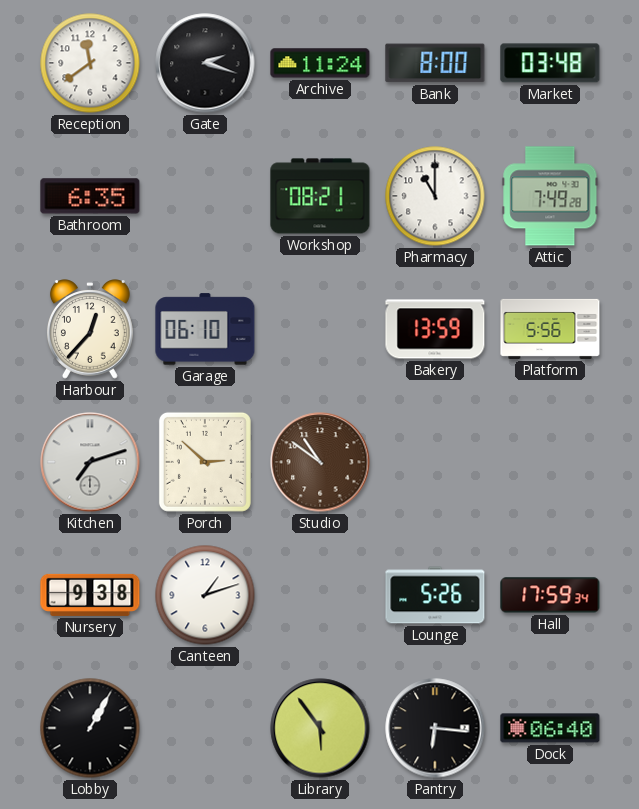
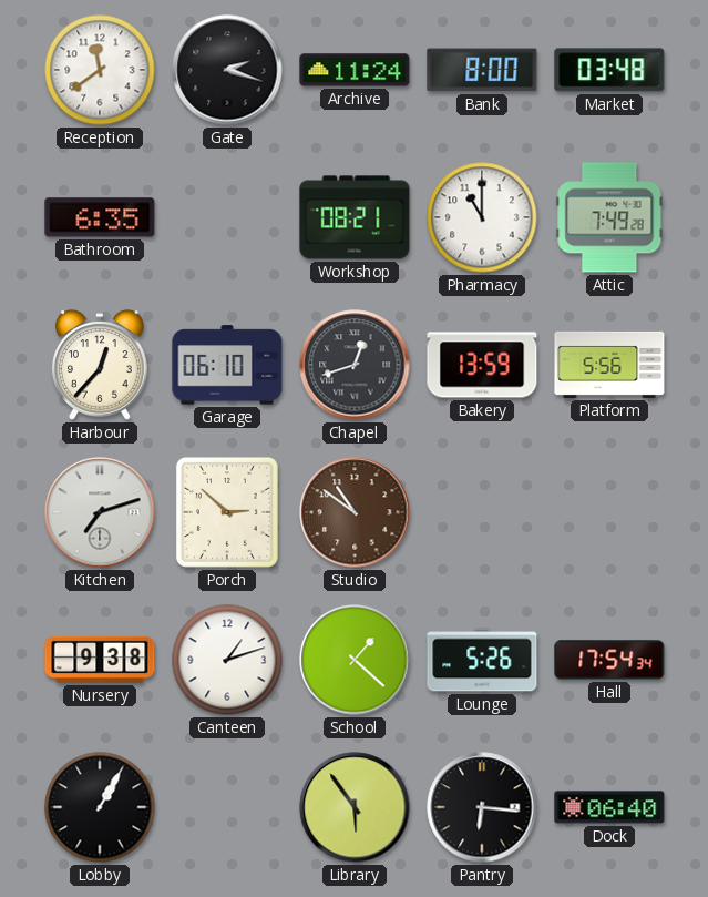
Chapel: none -> 12:42
School: none -> 1:22
Hall: 17:59 -> 17:54
